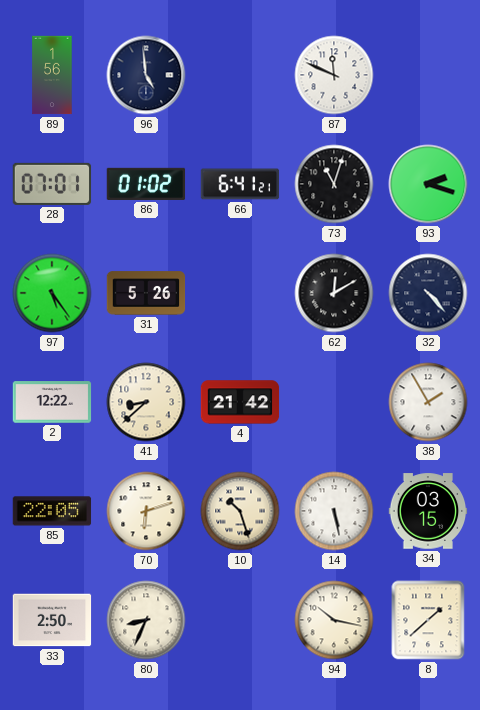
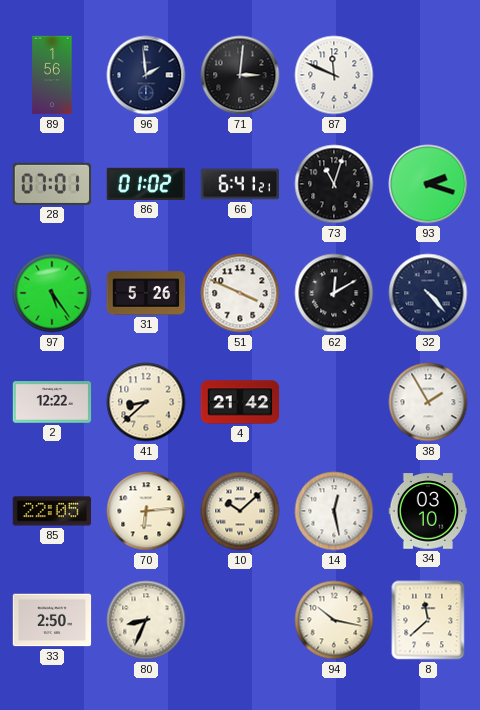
96: 4:59 -> 1:59
71: none -> 3:01
51: none -> 3:49
70: 6:12 -> 6:14
10: 10:27 -> 10:08
14: 5:28 -> 12:28
34: 03:15 -> 03:10
8: 1:38 -> 11:38
